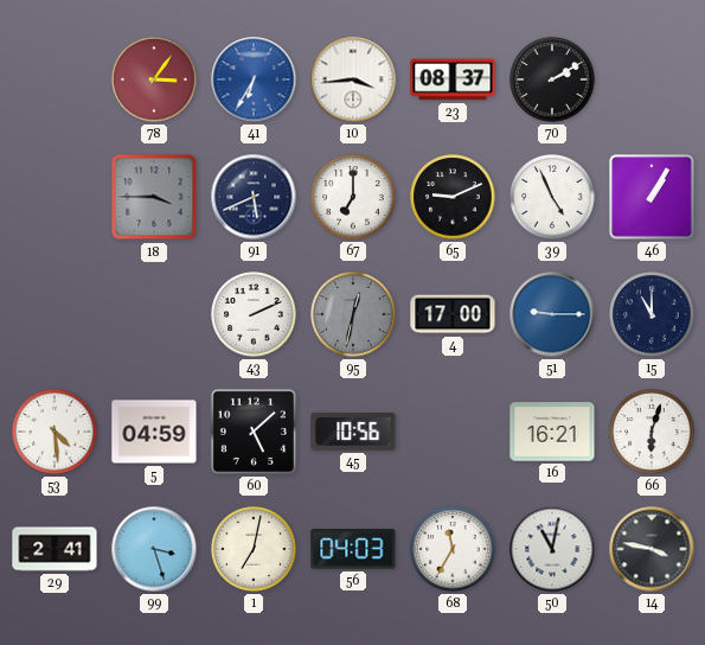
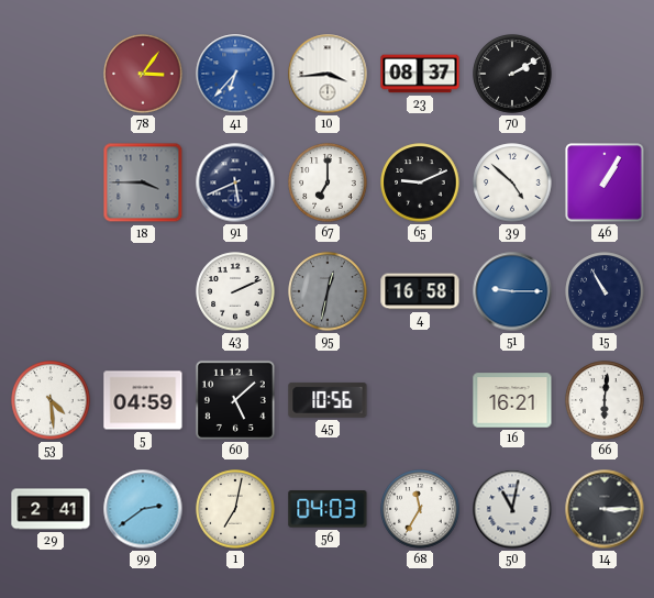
41: 6:35 -> 6:37
39: 4:56 -> 4:52
4: 17:00 -> 16:58
15: 11:00 -> 10:55
66: 6:03 -> 6:01
99: 3:27 -> 2:39
14: 3:47 -> 3:15
